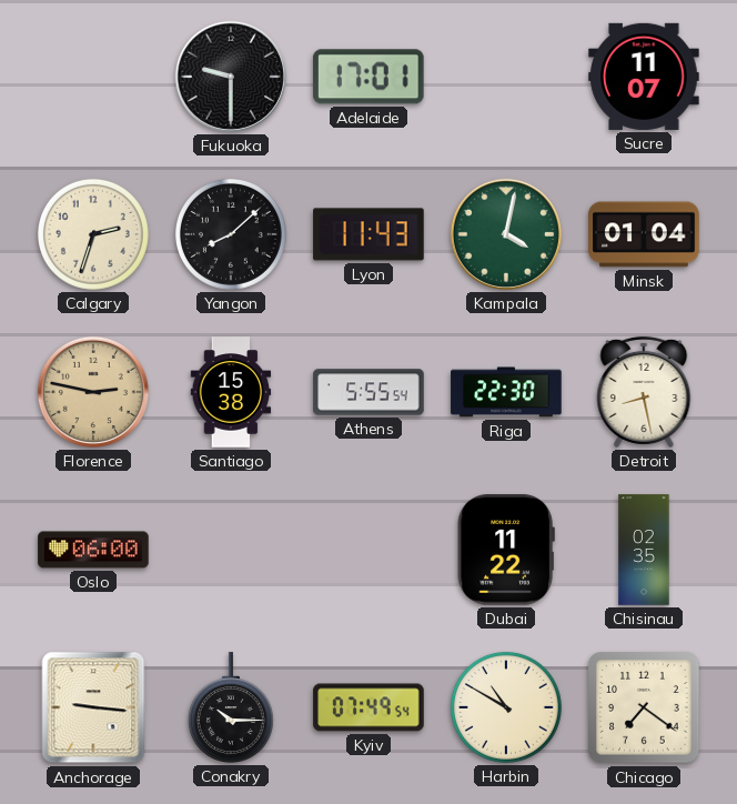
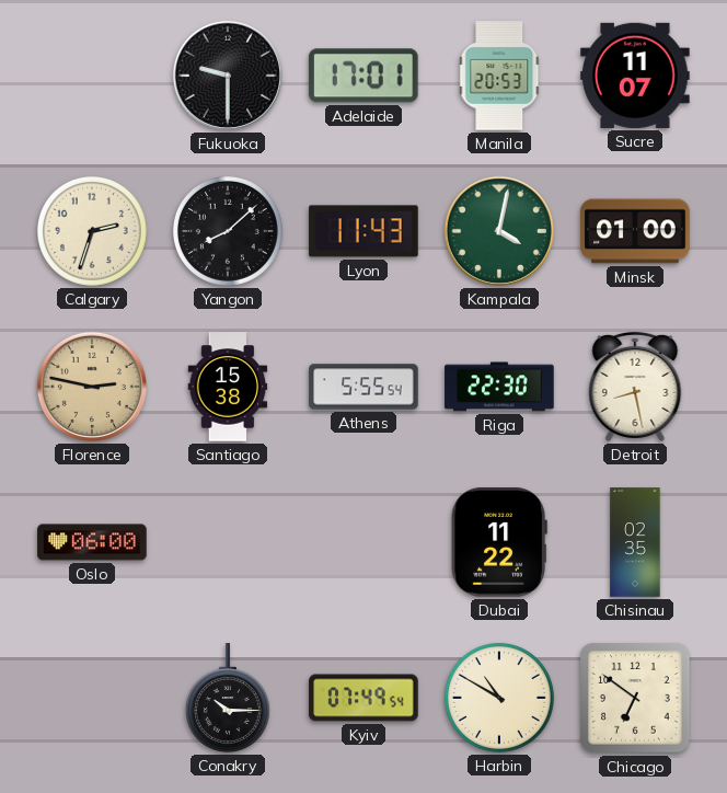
Manila: none -> 20:53
Minsk: 01:04 -> 01:00
Anchorage: 9:16 -> none
Chicago: 7:21 -> 6:51
